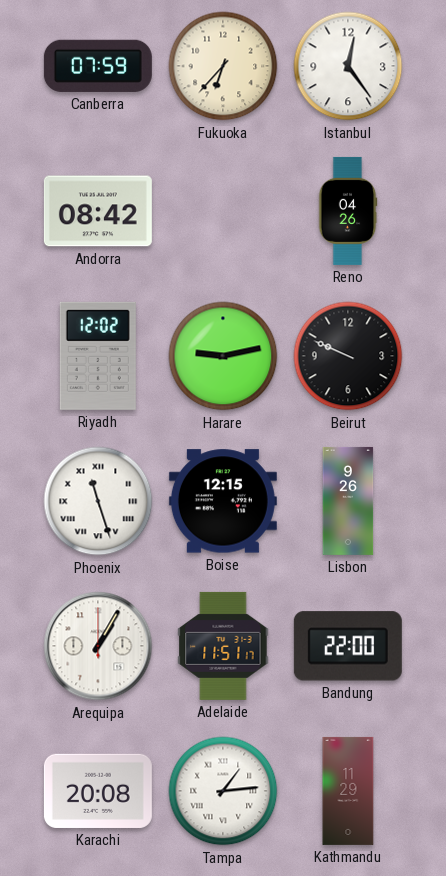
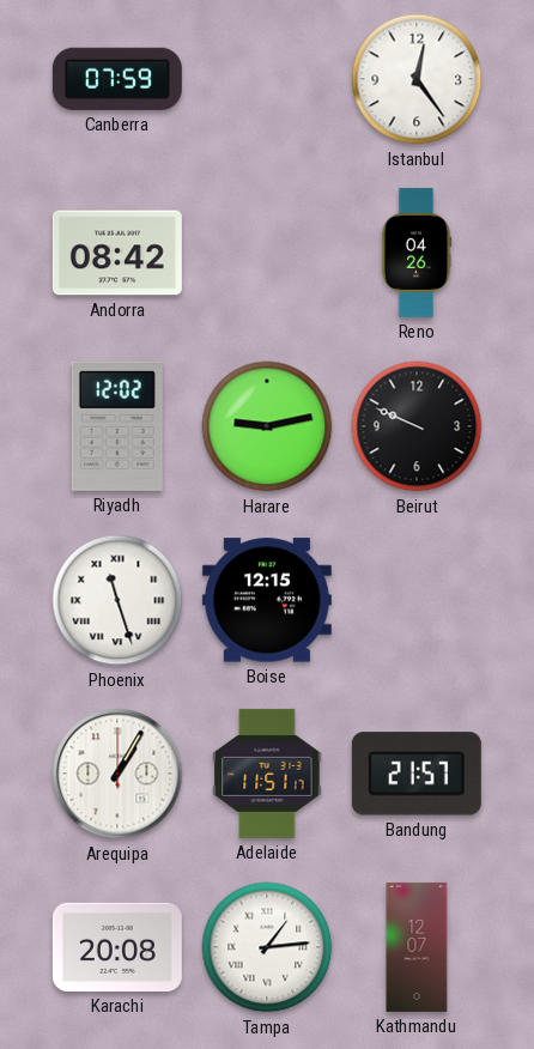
Fukuoka: 6:37 -> none
Lisbon: 9:26 -> none
Bandung: 22:00 -> 21:57
Kathmandu: 11:29 -> 12:07
